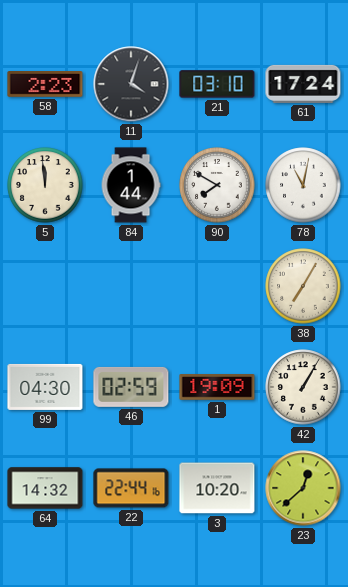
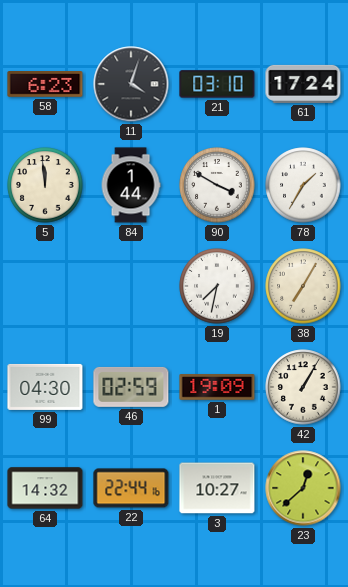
58: 2:23 -> 6:23
90: 7:50 -> 3:50
78: 11:02 -> 1:35
19: none -> 7:32
3: 10:20 -> 10:27
